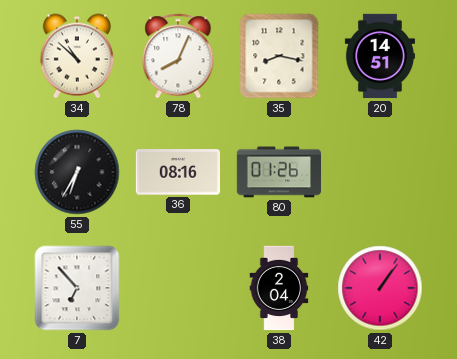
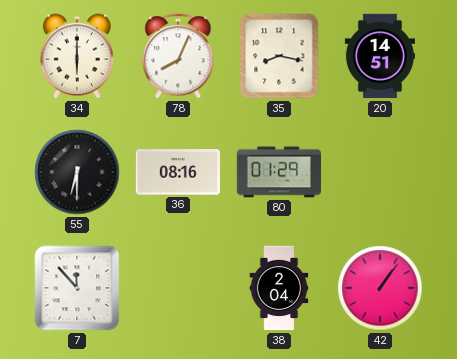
34: 10:52 -> 6:00
55: 6:35 -> 6:30
80: 01:26 -> 01:29
7: 6:53 -> 11:53
